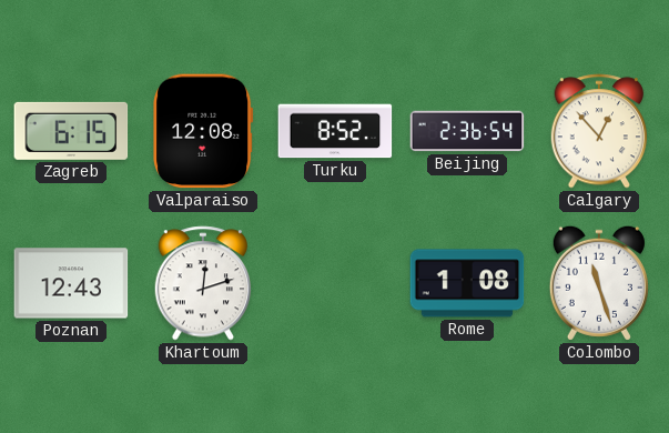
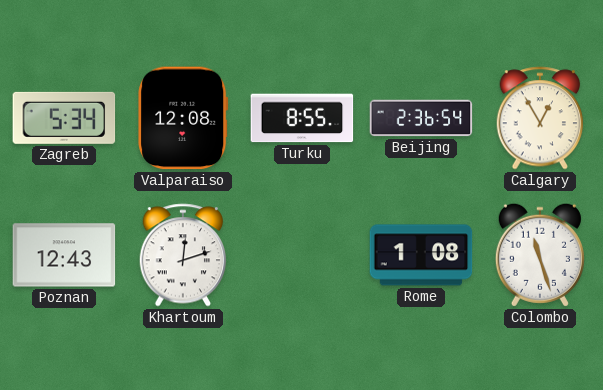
Zagreb: 6:15 -> 5:34
Turku: 8:52 -> 8:55
Calgary: 12:53 -> 12:55
